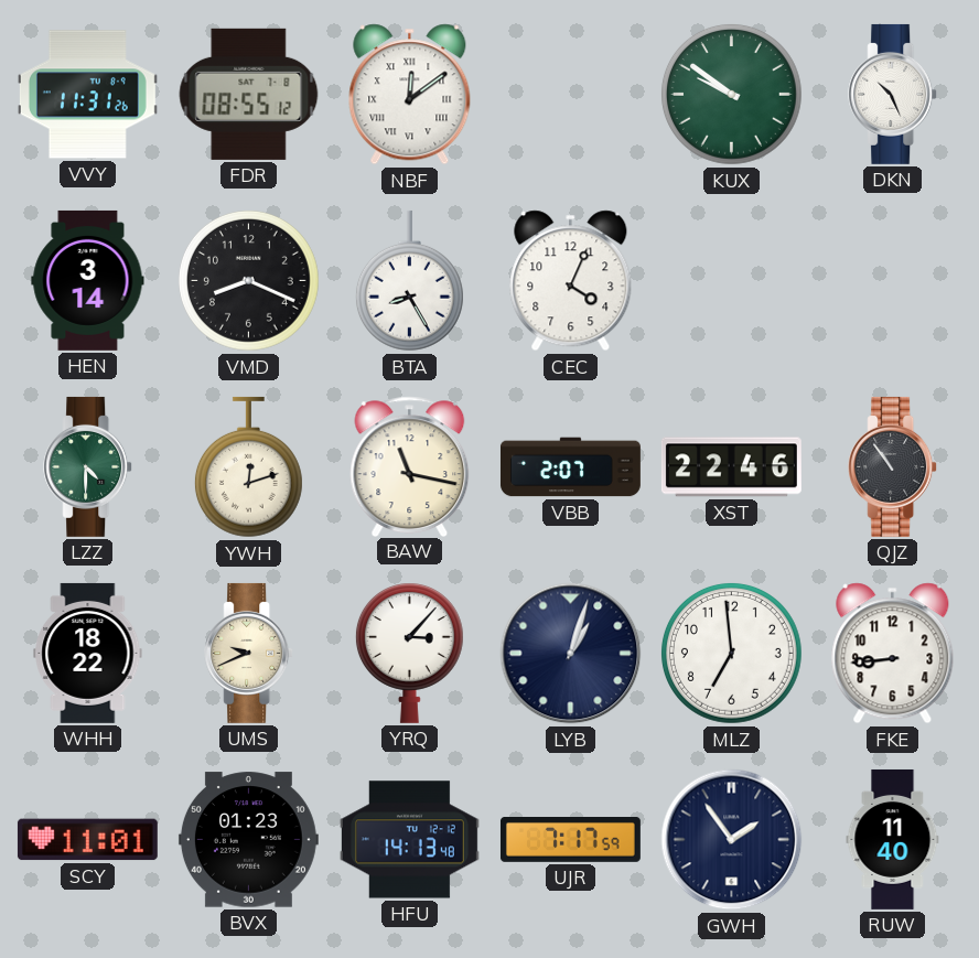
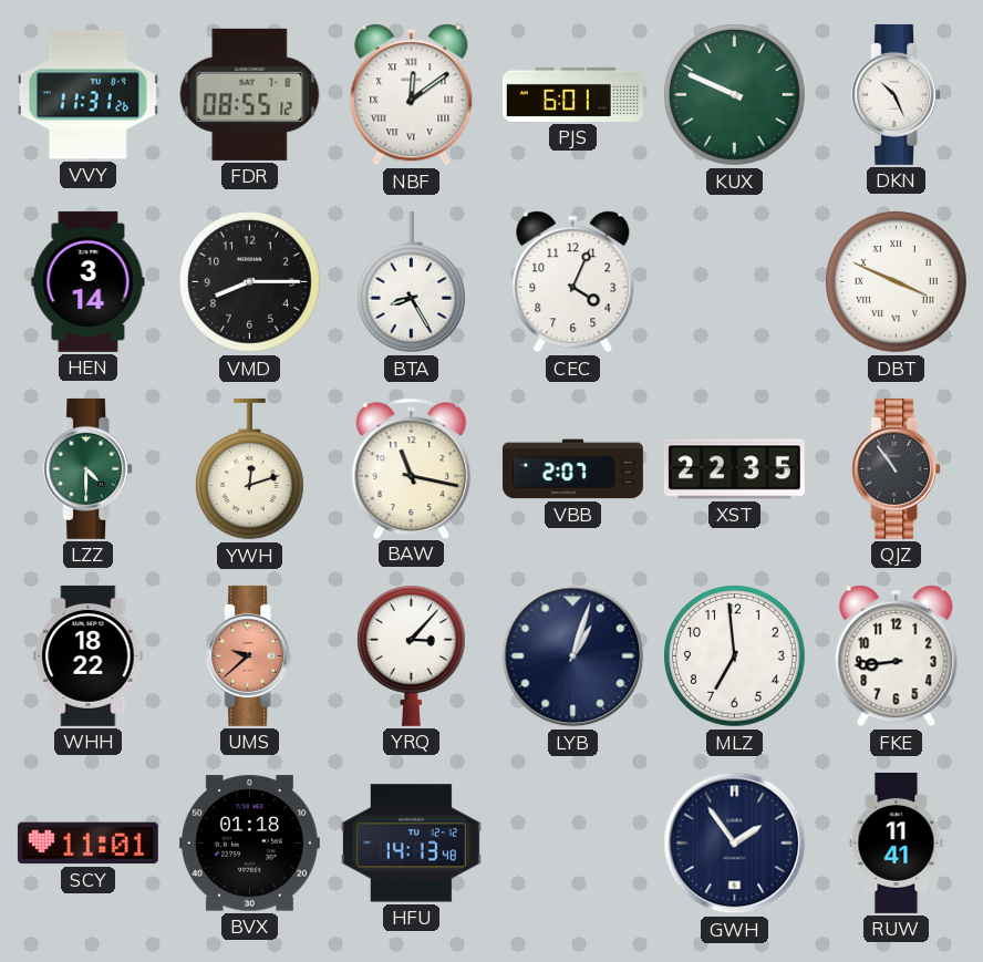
PJS: none -> 6:01
KUX: 9:51 -> 9:49
VMD: 8:19 -> 8:15
DBT: none -> 3:49
XST: 22:46 -> 22:35
UMS: 9:41 -> 9:38
UMS dial: cream -> salmon
BVX: 01:23 -> 01:18
UJR: 7:17 -> none
RUW: 11:40 -> 11:41
